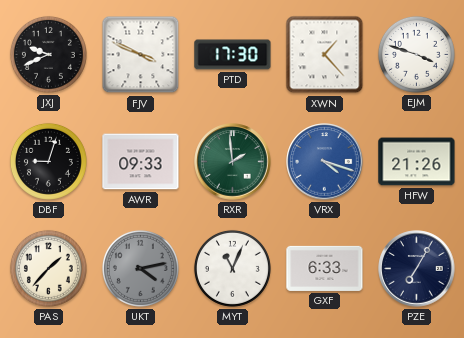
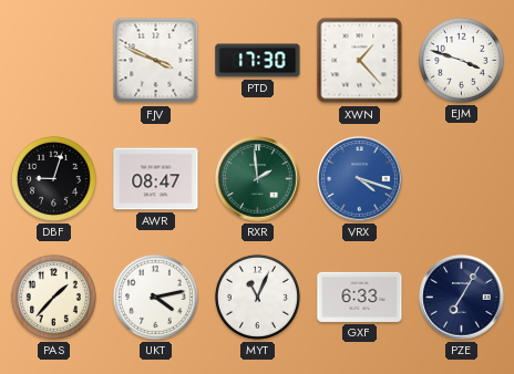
JXJ: 9:41 -> none
AWR: 09:33 -> 08:47
HFW: 21:26 -> none
UKT dial: grey -> white
